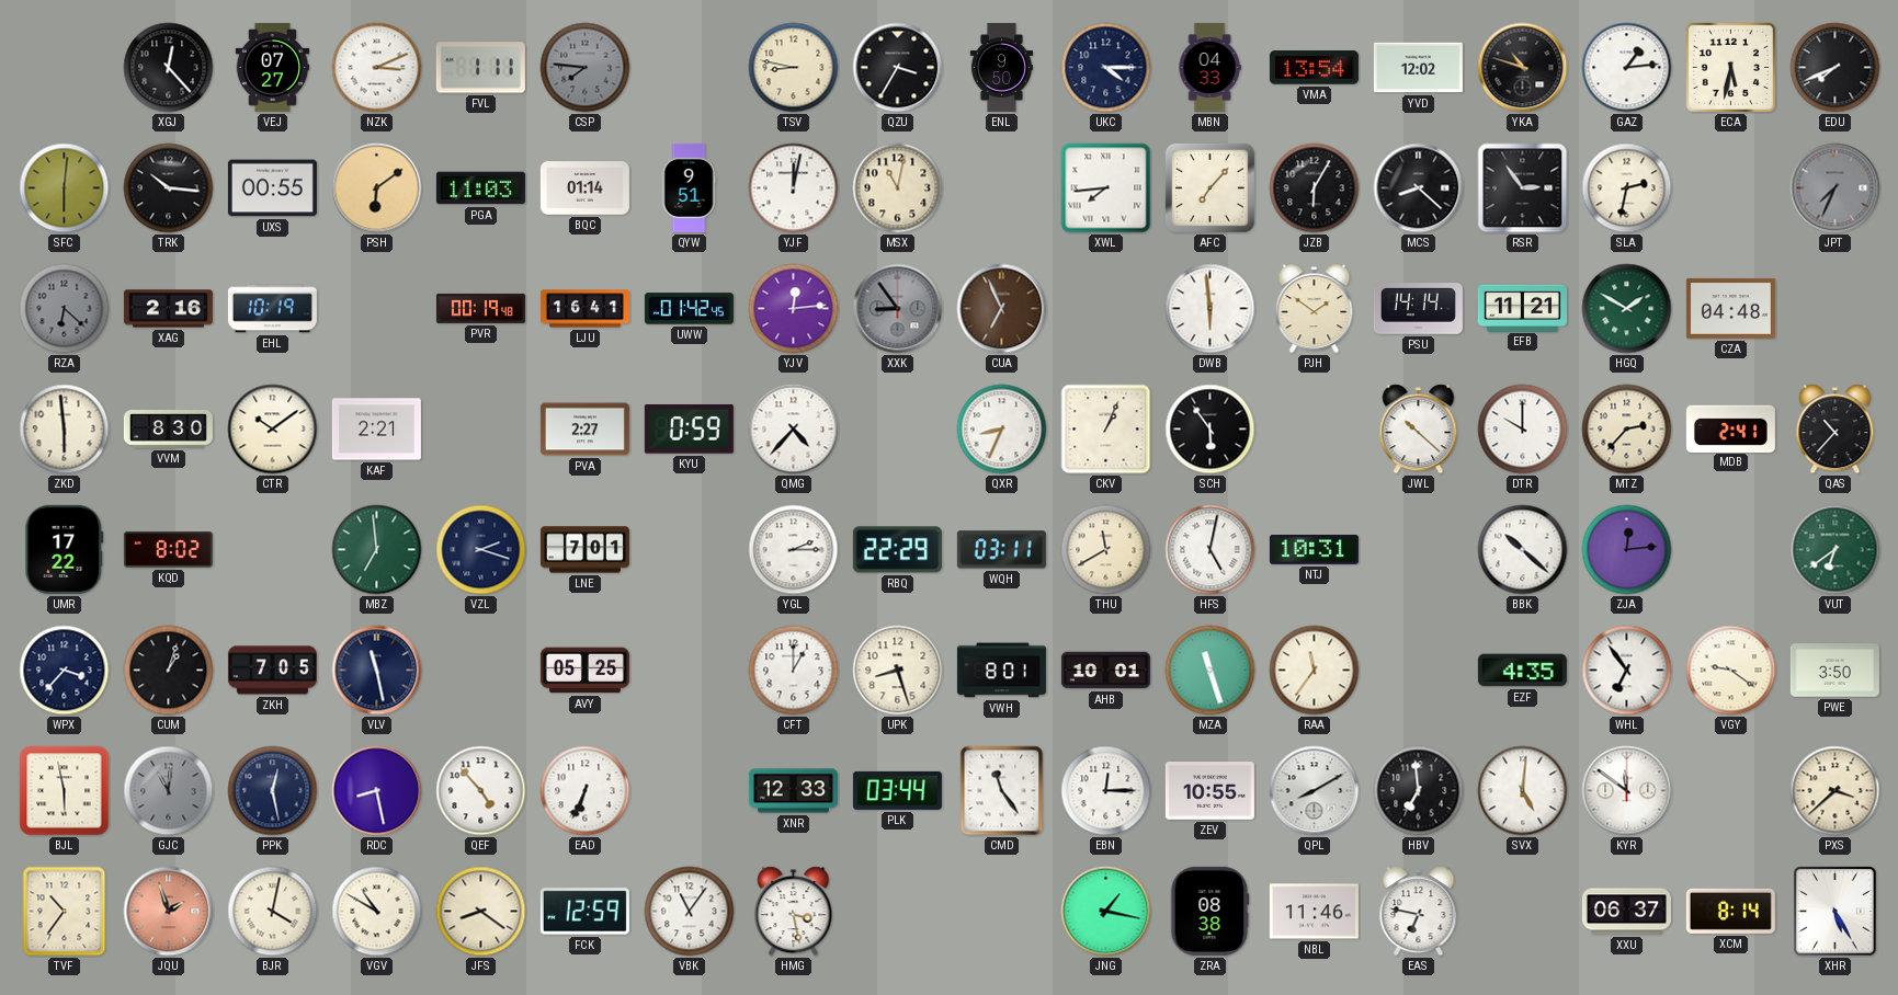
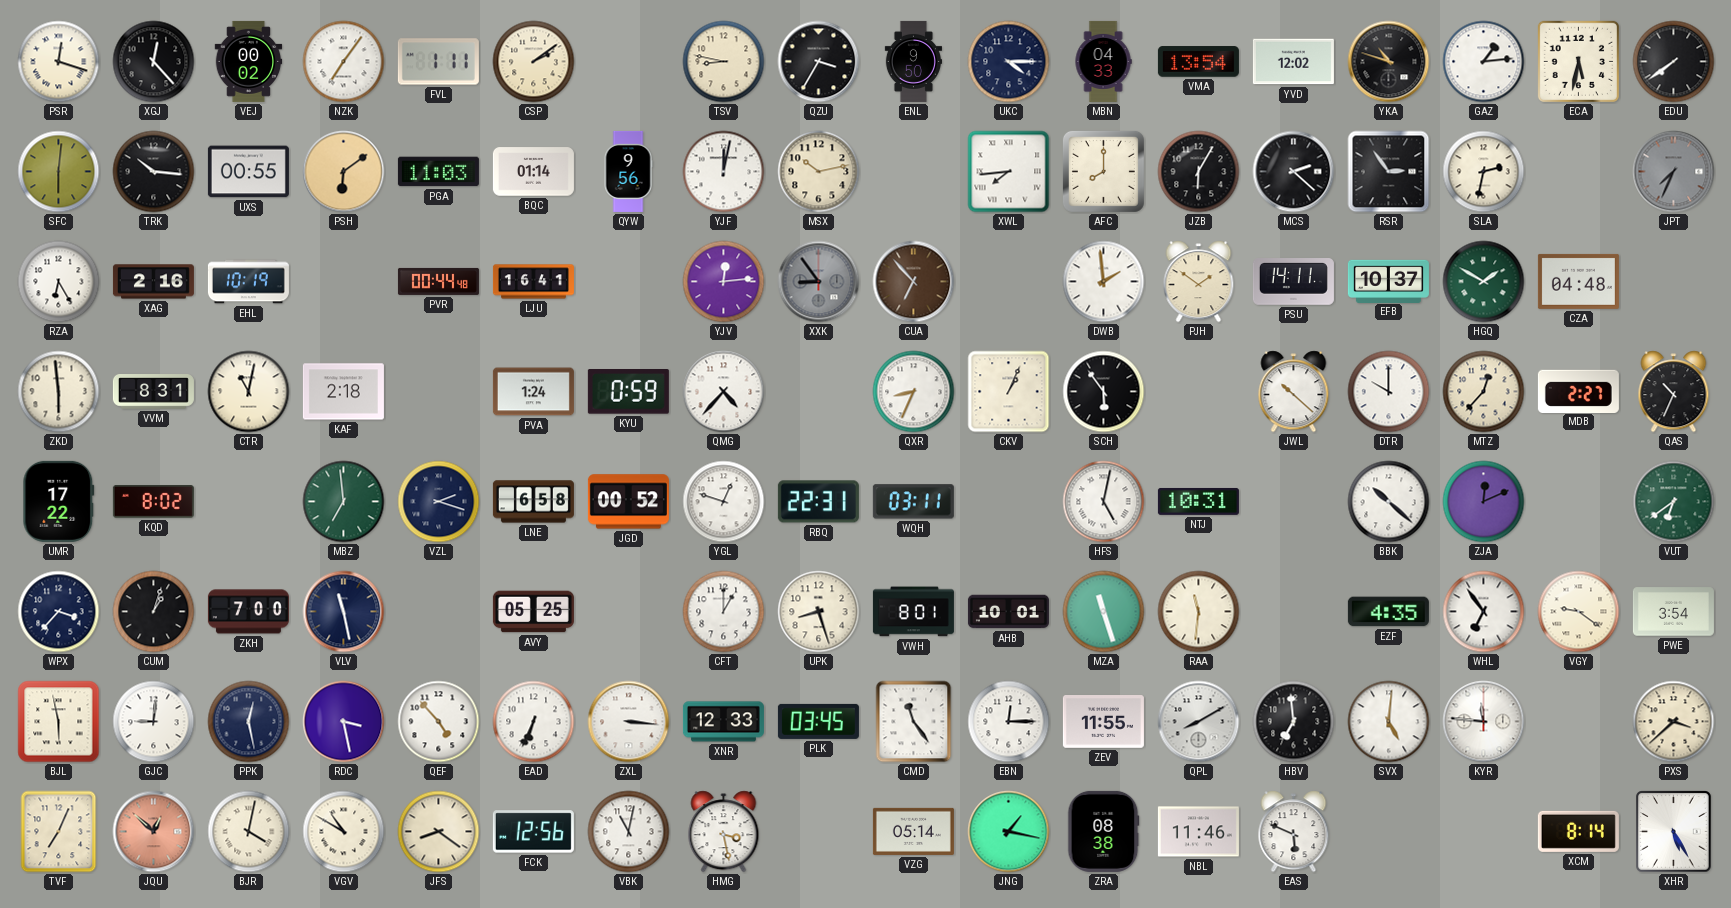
PSR: none -> 12:18
VEJ: 07:27 -> 00:02
NZK: 3:11 -> 7:06
CSP: 7:46 -> 2:09
CSP dial: grey -> cream
EDU: 7:41 -> 7:39
QYW: 9:51 -> 9:56
MSX: 11:02 -> 10:13
AFC: 7:07 -> 8:00
MCS: 8:22 -> 2:22
RZA: 6:22 -> 6:25
RZA dial: grey -> white
PVR: 00:19 -> 00:44
UWW: 01:42 -> none
CUA: 6:56 -> 6:53
DWB: 5:59 -> 1:59
PSU: 14:14 -> 14:11
EFB: 11:21 -> 10:37
VVM: 8:30 -> 8:31
CTR: 10:09 -> 11:02
KAF: 2:21 -> 2:18
PVA: 2:27 -> 1:24
MTZ: 2:37 -> 12:37
MDB: 2:41 -> 2:27
QAS: 10:37 -> 10:34
LNE: 7:01 -> 6:58
JGD: none -> 00:52
YGL: 2:15 -> 12:48
RBQ: 22:29 -> 22:31
THU: 11:40 -> none
ZJA: 12:14 -> 12:11
ZKH: 7:05 -> 7:00
RAA: 11:36 -> 11:31
PWE: 3:50 -> 3:54
GJC: 11:01 -> 9:01
GJC dial: grey -> white
RDC: 8:28 -> 3:28
ZXL: none -> 3:16
PLK: 03:44 -> 03:45
ZEV: 10:55 -> 11:55
KYR: 11:51 -> 11:46
TVF: 10:36 -> 7:04
JQU: 1:57 -> 12:52
FCK: 12:59 -> 12:56
VBK: 11:06 -> 11:02
VZG: none -> 05:14
EAS: 6:47 -> 5:49
XXU: 06:37 -> none
